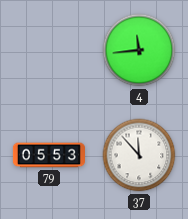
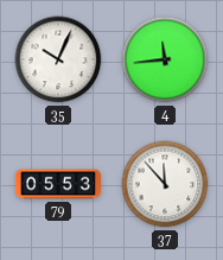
35: none -> 10:04
